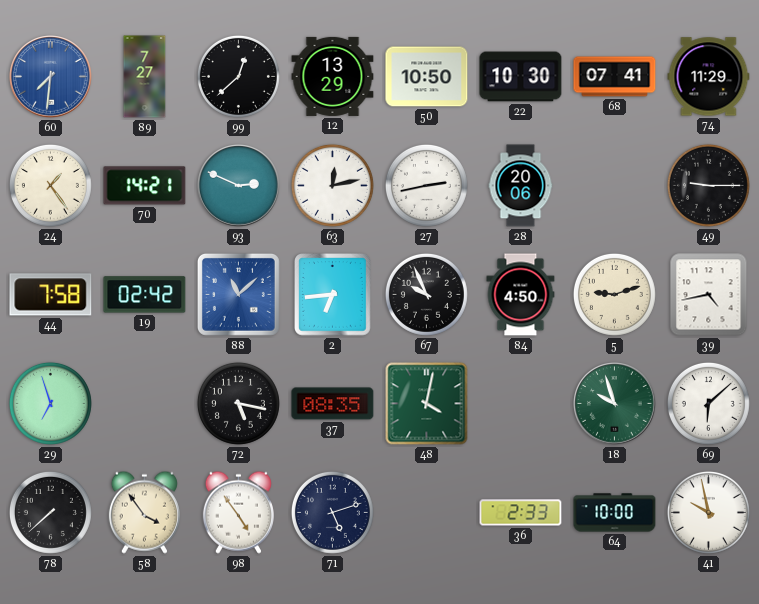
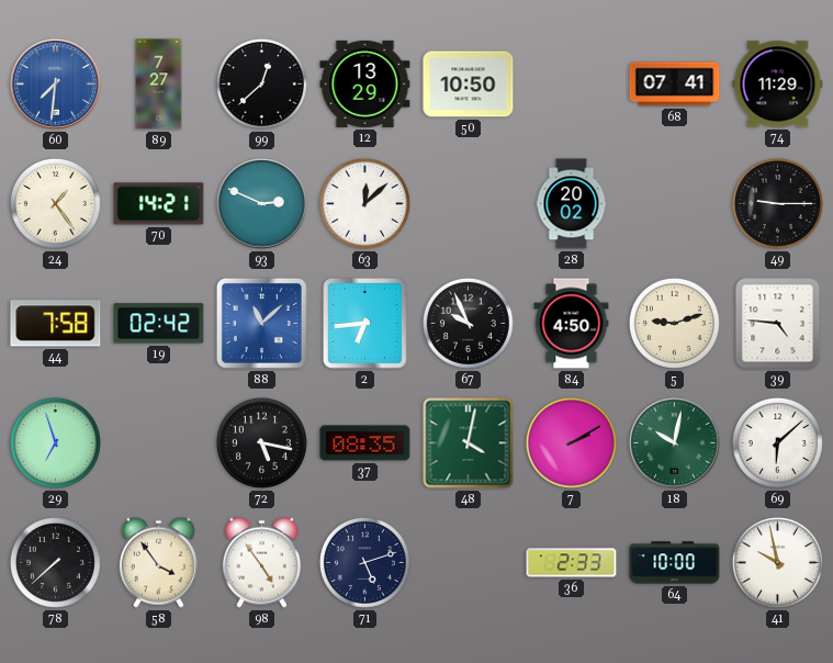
22: 10:30 -> none
63: 12:13 -> 12:08
27: 2:43 -> none
28: 20:06 -> 20:02
39: 4:43 -> 4:46
7: none -> 2:10
18: 9:57 -> 10:02
